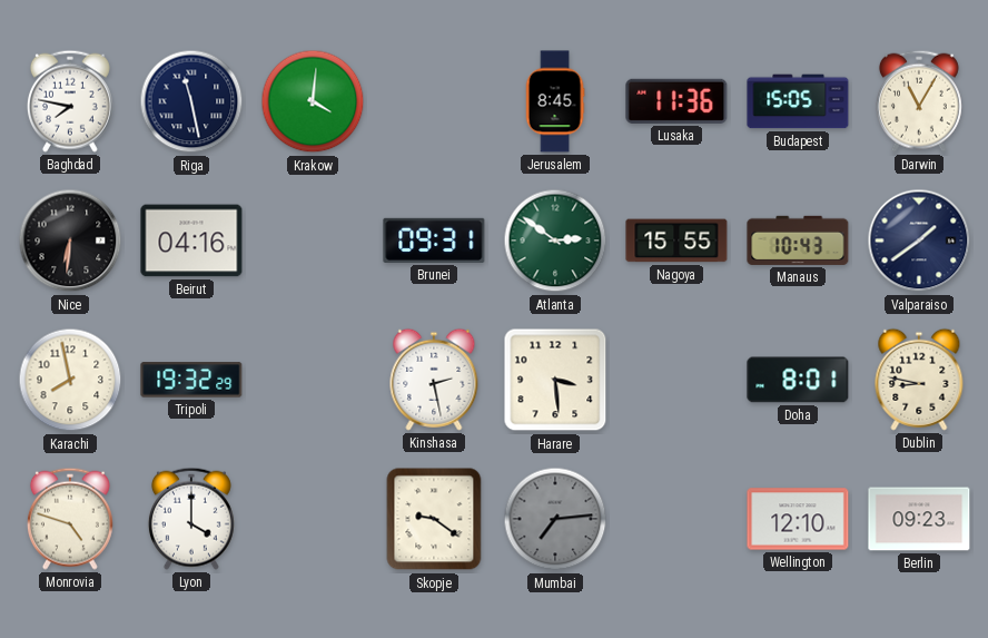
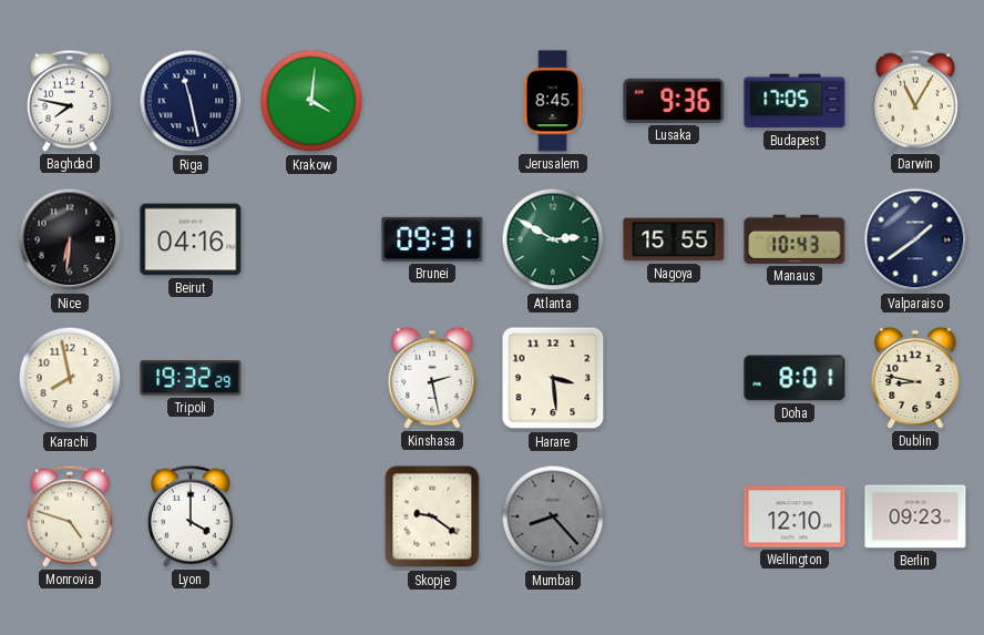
Lusaka: 11:36 -> 9:36
Budapest: 15:05 -> 17:05
Atlanta: 2:51 -> 2:50
Mumbai: 7:14 -> 8:23
